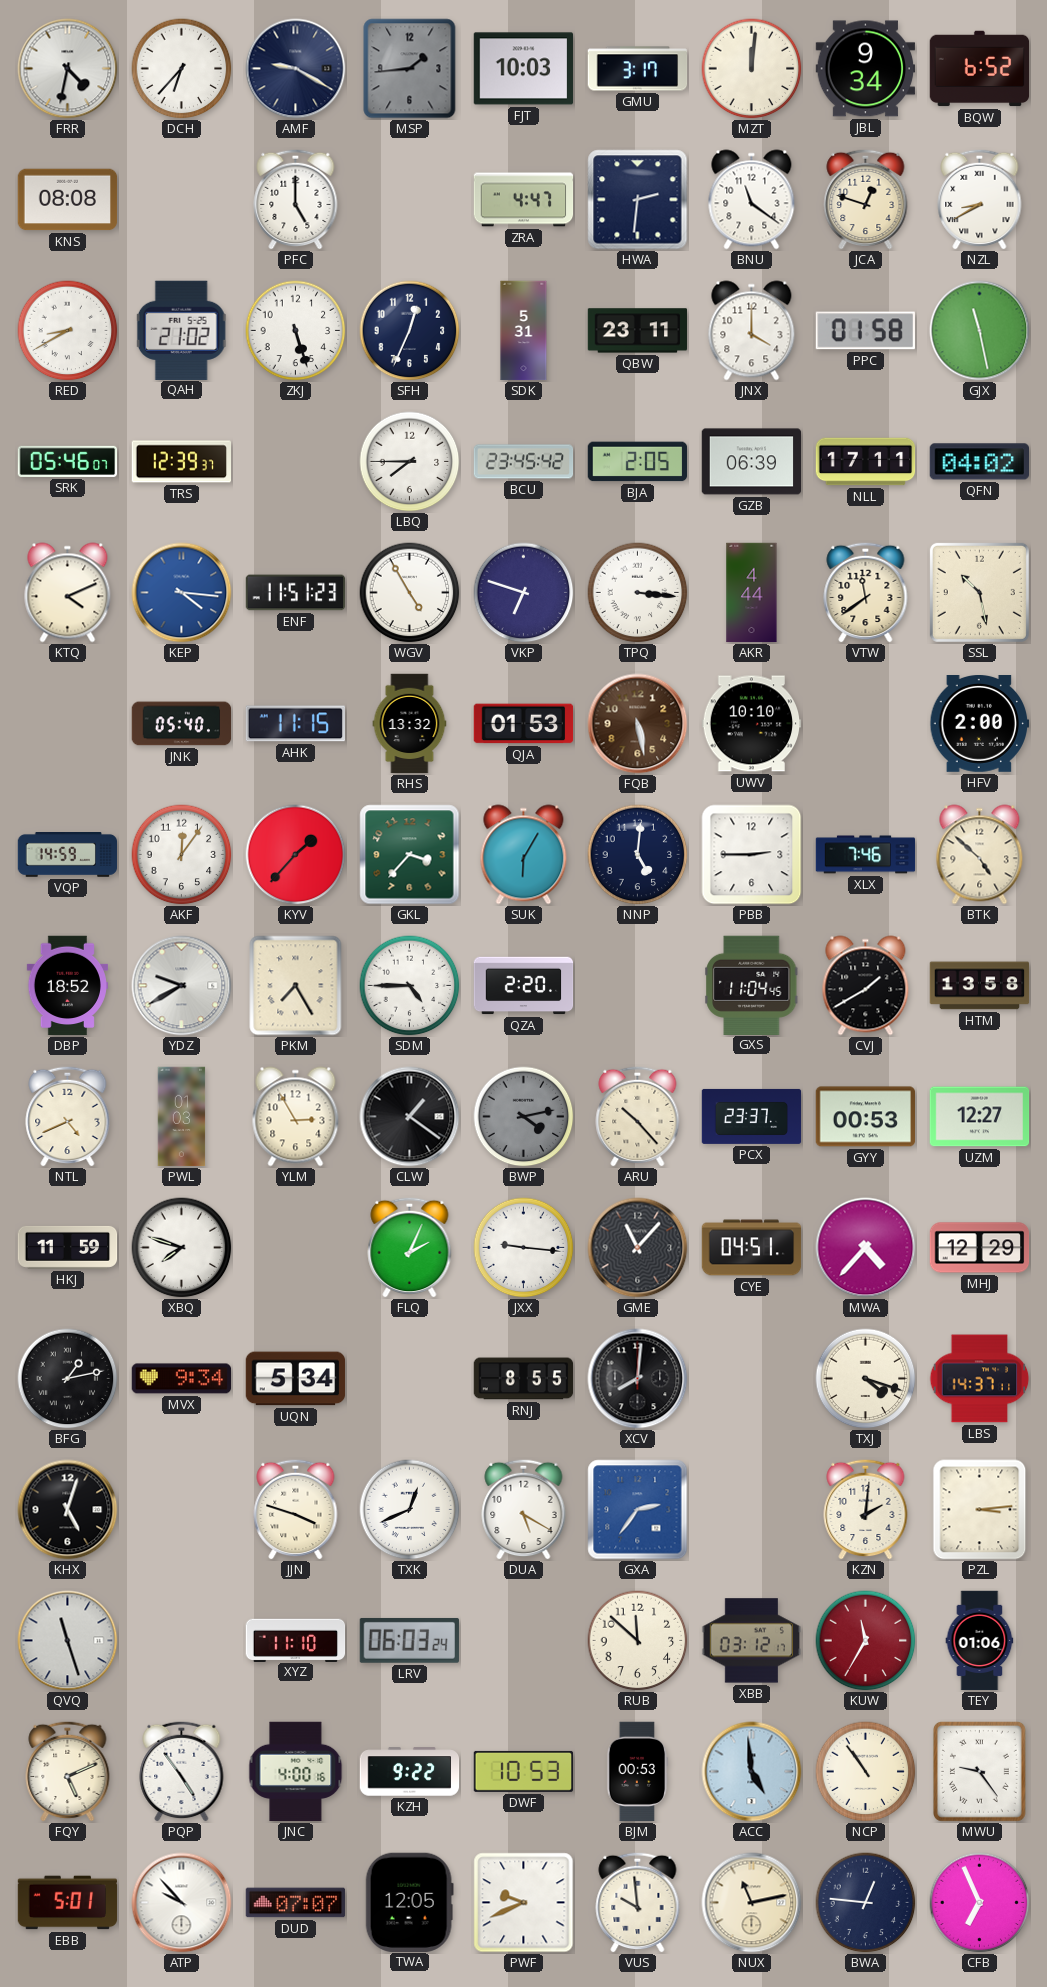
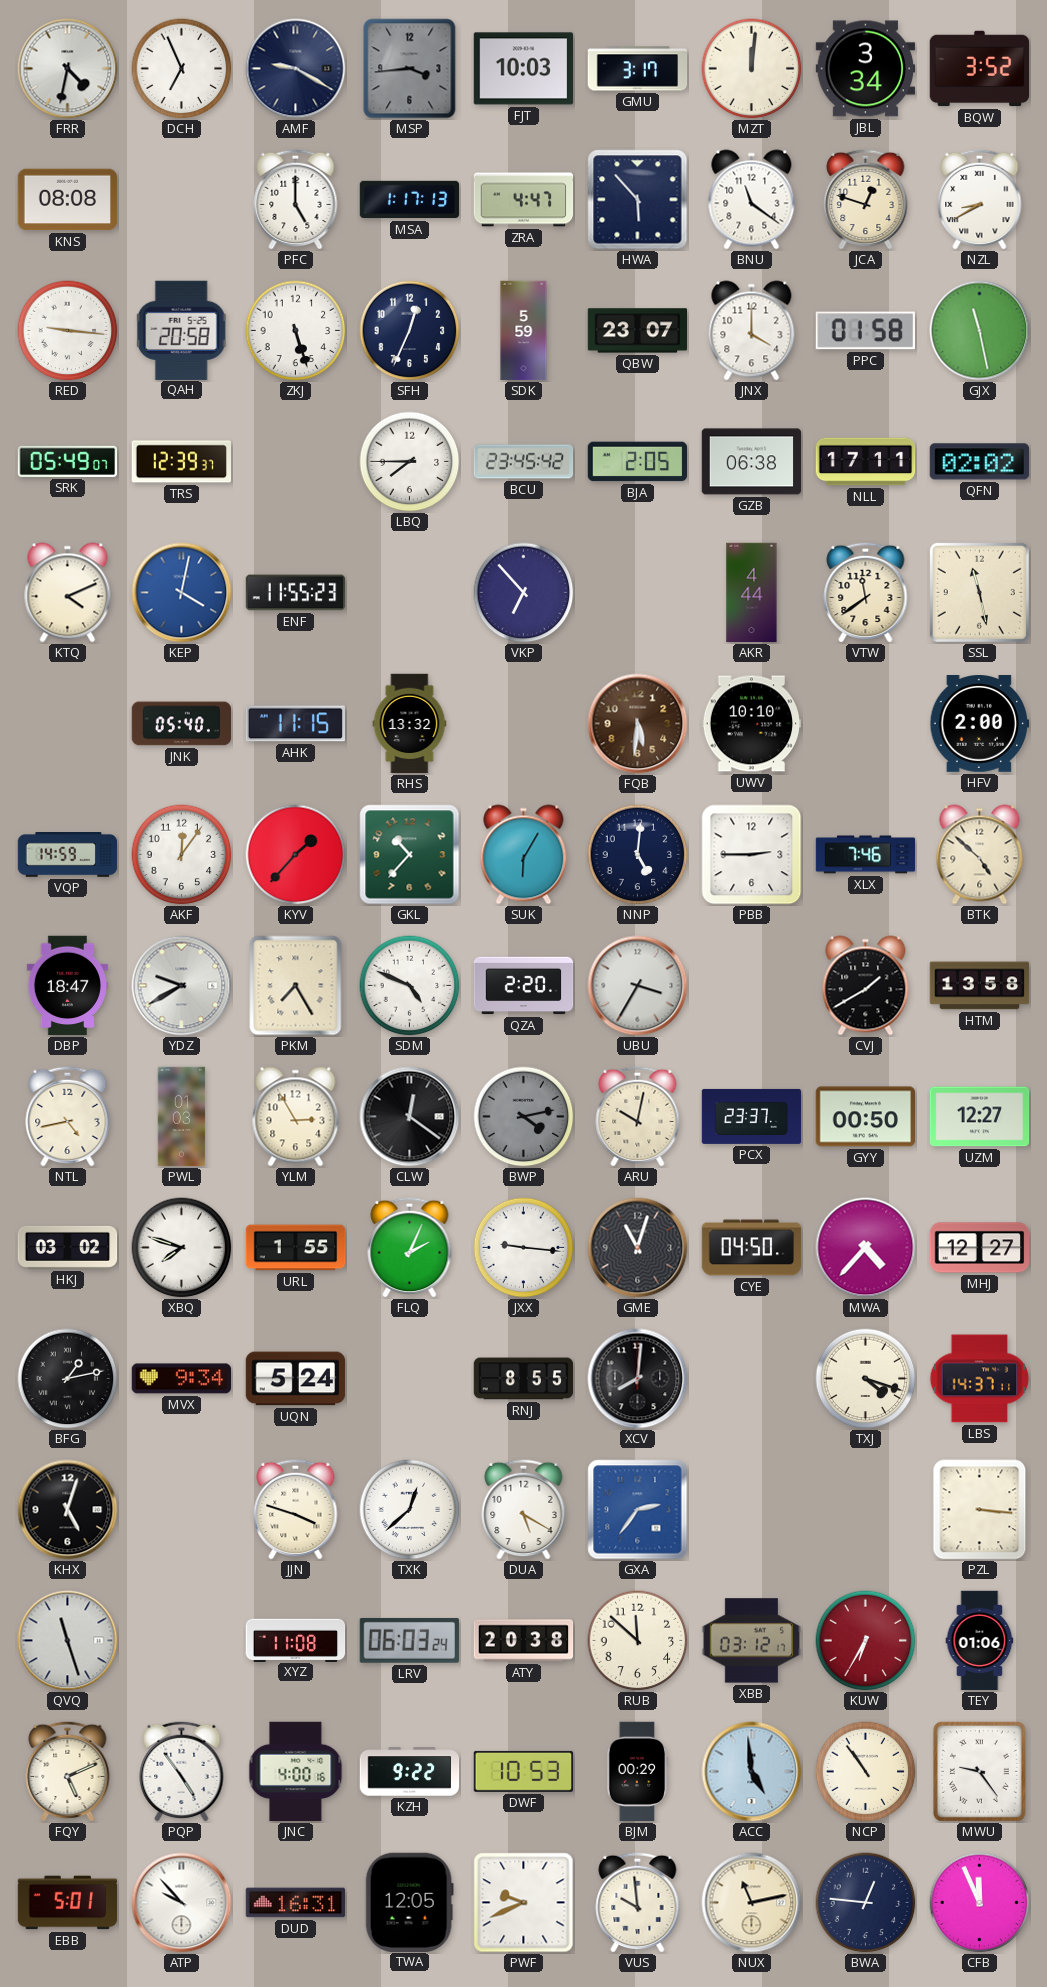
DCH: 6:37 -> 6:56
MSP: 1:44 -> 3:44
JBL: 9:34 -> 3:34
BQW: 6:52 -> 3:52
MSA: none -> 1:17
HWA: 2:31 -> 5:53
RED: 8:40 -> 9:16
QAH: 21:02 -> 20:58
SDK: 5:31 -> 5:59
QBW: 23:11 -> 23:07
SRK: 05:46 -> 05:49
GZB: 06:39 -> 06:38
QFN: 04:02 -> 02:02
KEP: 4:16 -> 4:02
ENF: 11:51 -> 11:55
WGV: 4:55 -> none
VKP: 6:48 -> 6:53
TPQ: 3:16 -> none
SSL: 10:28 -> 11:28
QJA: 01:53 -> none
FQB: 5:28 -> 5:31
GKL: 3:37 -> 10:37
DBP: 18:52 -> 18:47
SDM: 4:45 -> 4:49
UBU: none -> 3:35
GXS: 11:04 -> none
NTL: 4:41 -> 4:43
CLW: 1:21 -> 12:21
ARU: 10:23 -> 10:02
GYY: 00:53 -> 00:50
HKJ: 11:59 -> 03:02
URL: none -> 1:55
GME: 11:07 -> 11:03
CYE: 04:51 -> 04:50
MHJ: 12:29 -> 12:27
UQN: 5:34 -> 5:24
TXK: 12:41 -> 12:38
KZN: 2:01 -> none
PZL: 3:14 -> 3:16
XYZ: 11:10 -> 11:08
ATY: none -> 20:38
KUW: 11:35 -> 6:35
BJM: 00:53 -> 00:29
DUD: 07:07 -> 16:31
CFB: 6:56 -> 11:56
